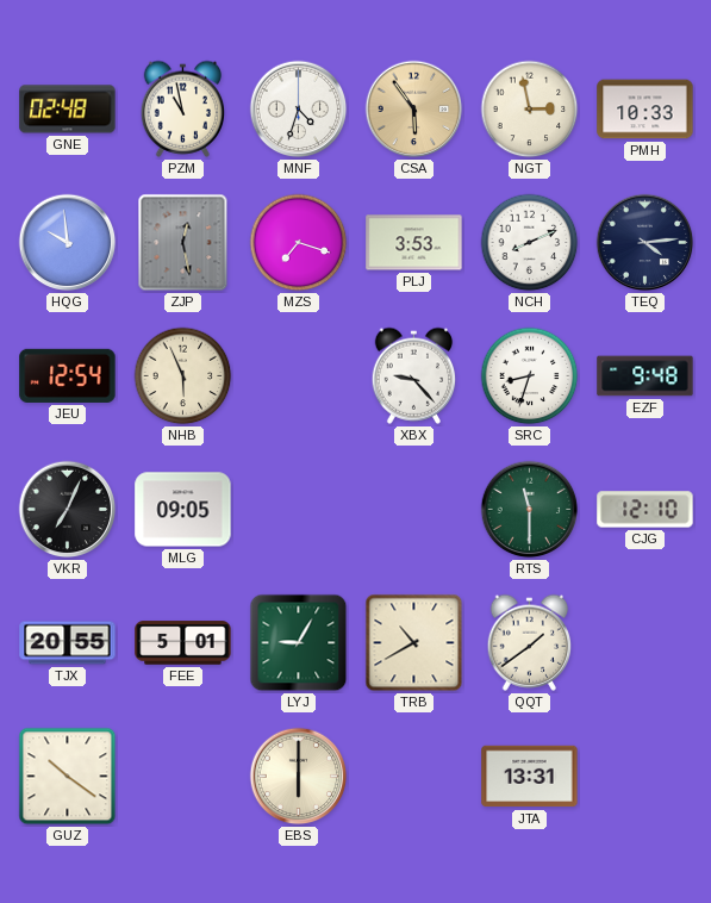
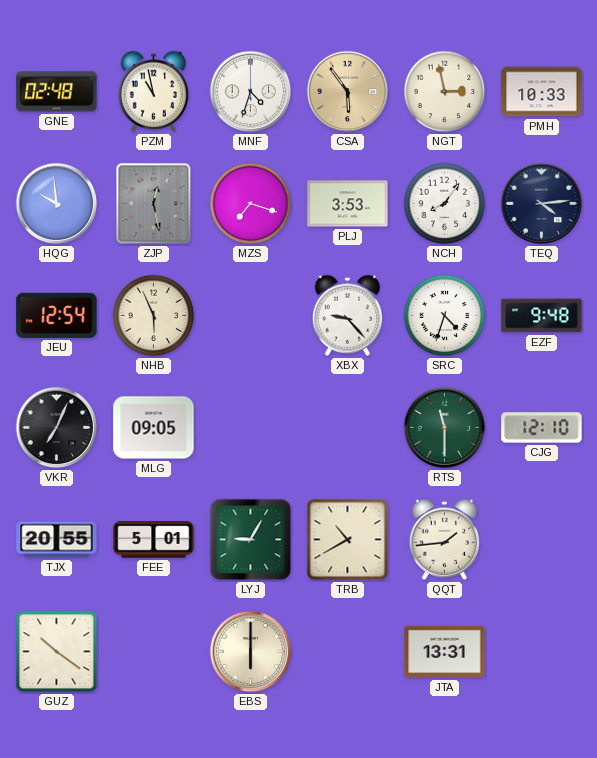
NCH: 8:11 -> 8:06
SRC: 8:33 -> 4:33
QQT: 1:39 -> 1:44
